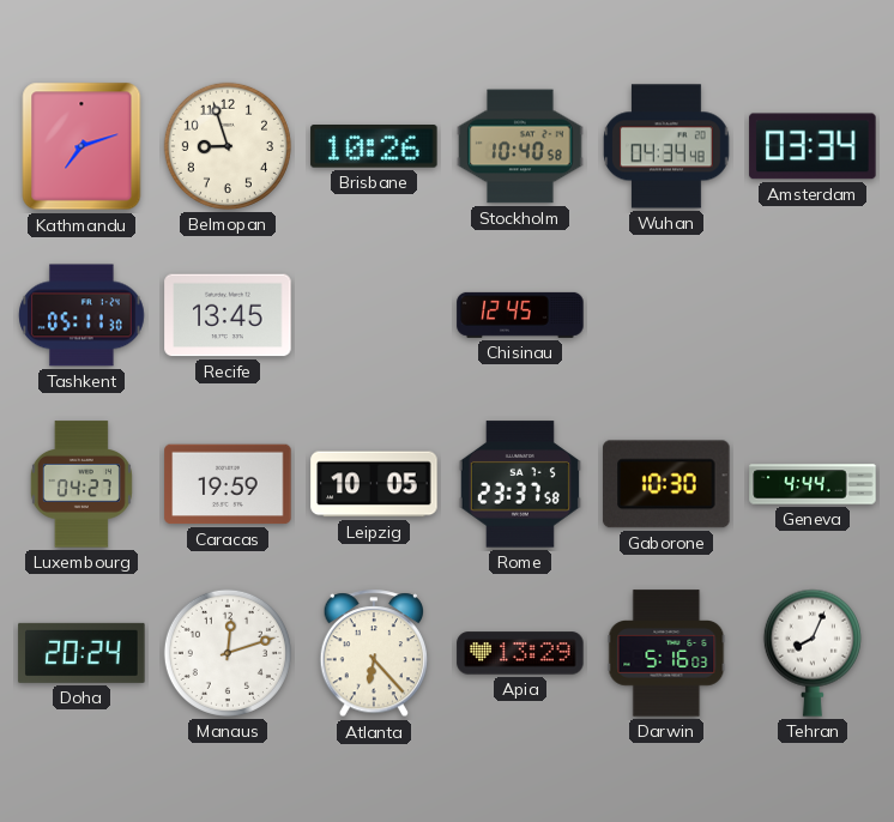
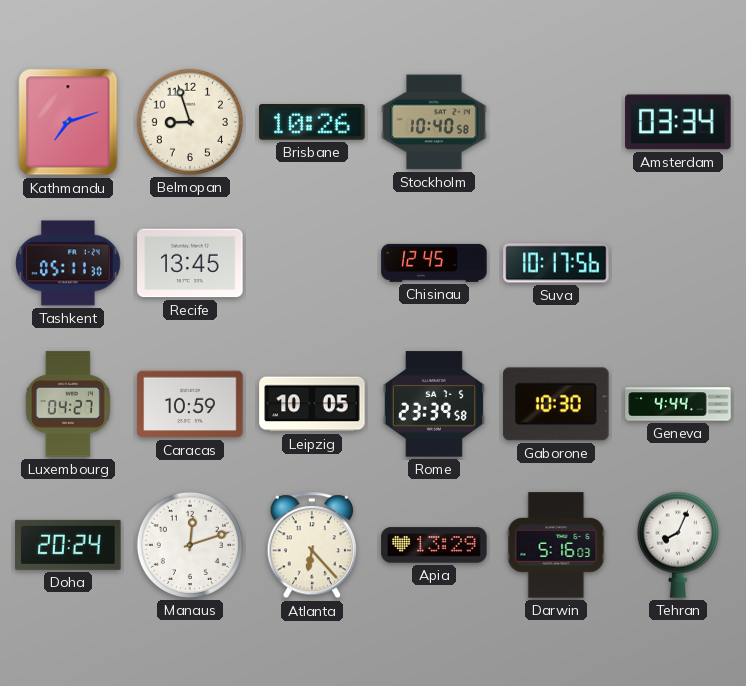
Wuhan: 04:34 -> none
Suva: none -> 10:17
Caracas: 19:59 -> 10:59
Rome: 23:37 -> 23:39
